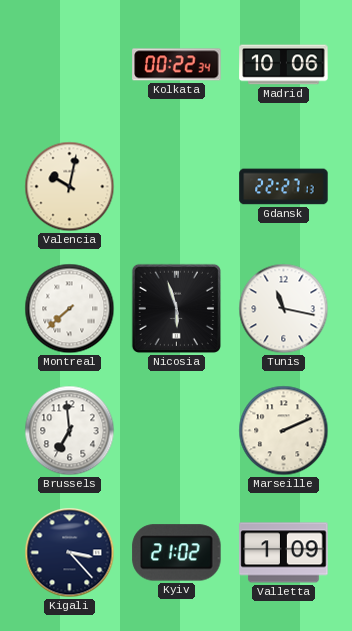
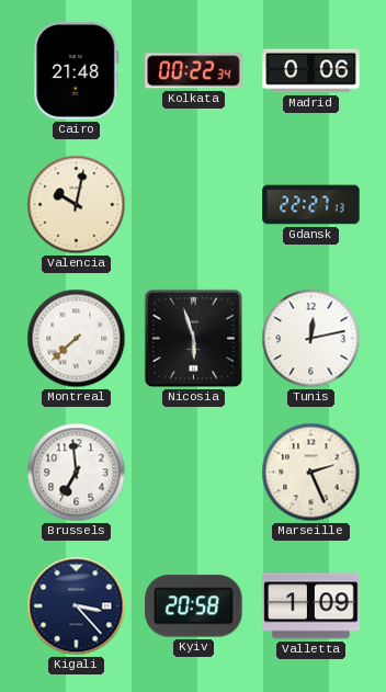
Cairo: none -> 21:48
Madrid: 10:06 -> 0:06
Tunis: 11:17 -> 12:13
Marseille: 2:11 -> 2:26
Kyiv: 21:02 -> 20:58
